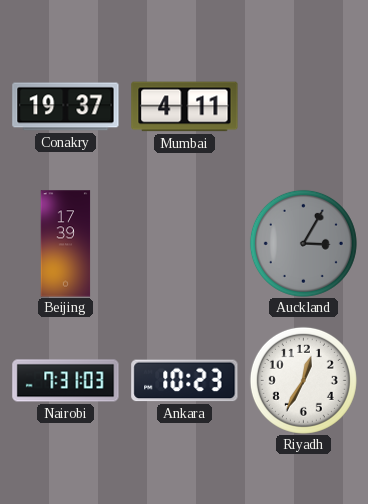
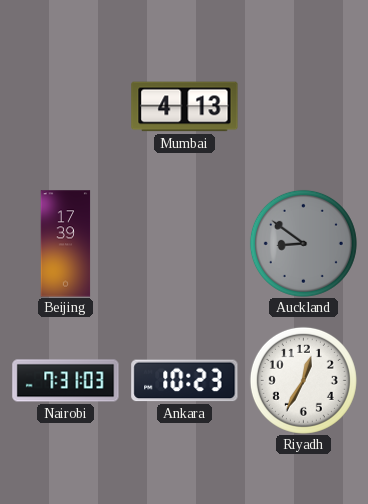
Conakry: 19:37 -> none
Mumbai: 4:11 -> 4:13
Auckland: 3:05 -> 8:51
